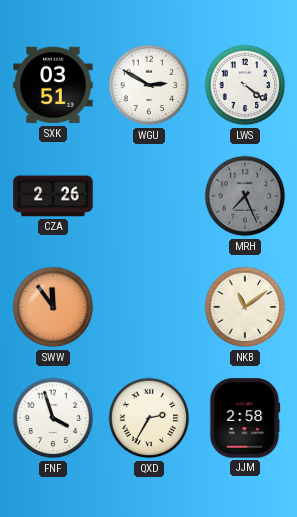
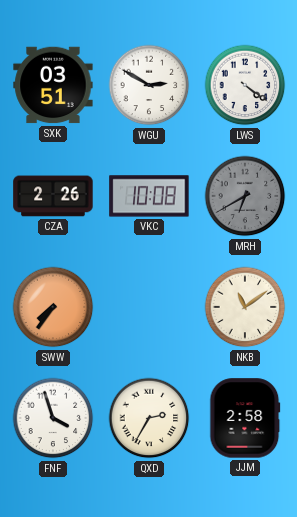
VKC: none -> 10:08
MRH: 7:26 -> 6:40
SWW: 11:54 -> 7:36
